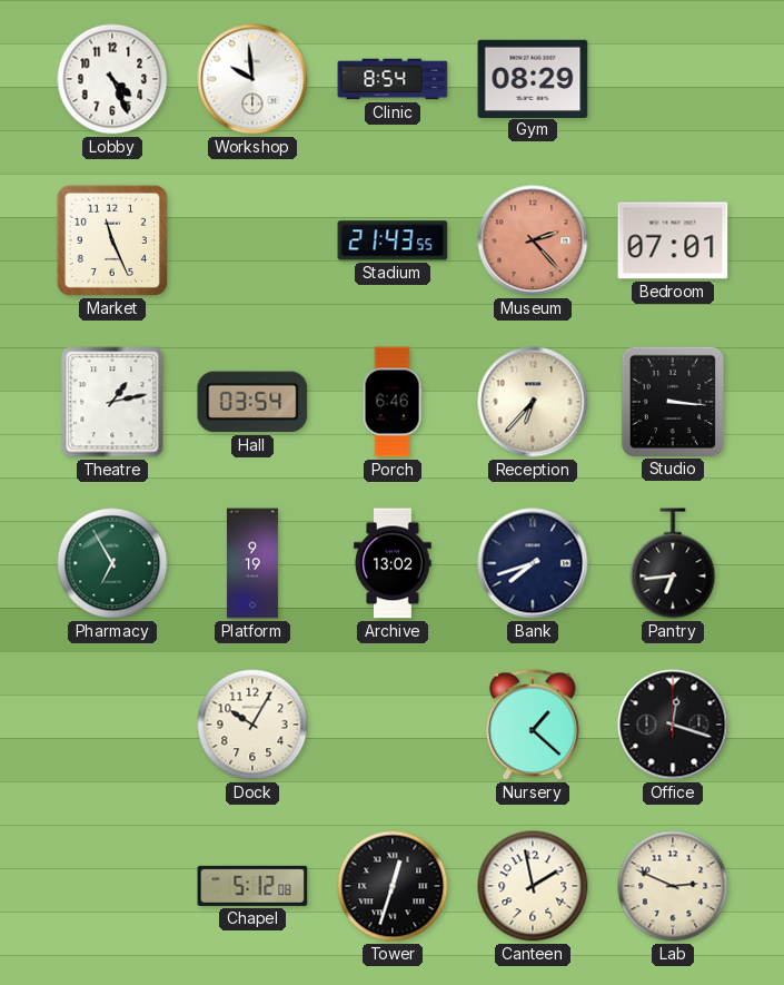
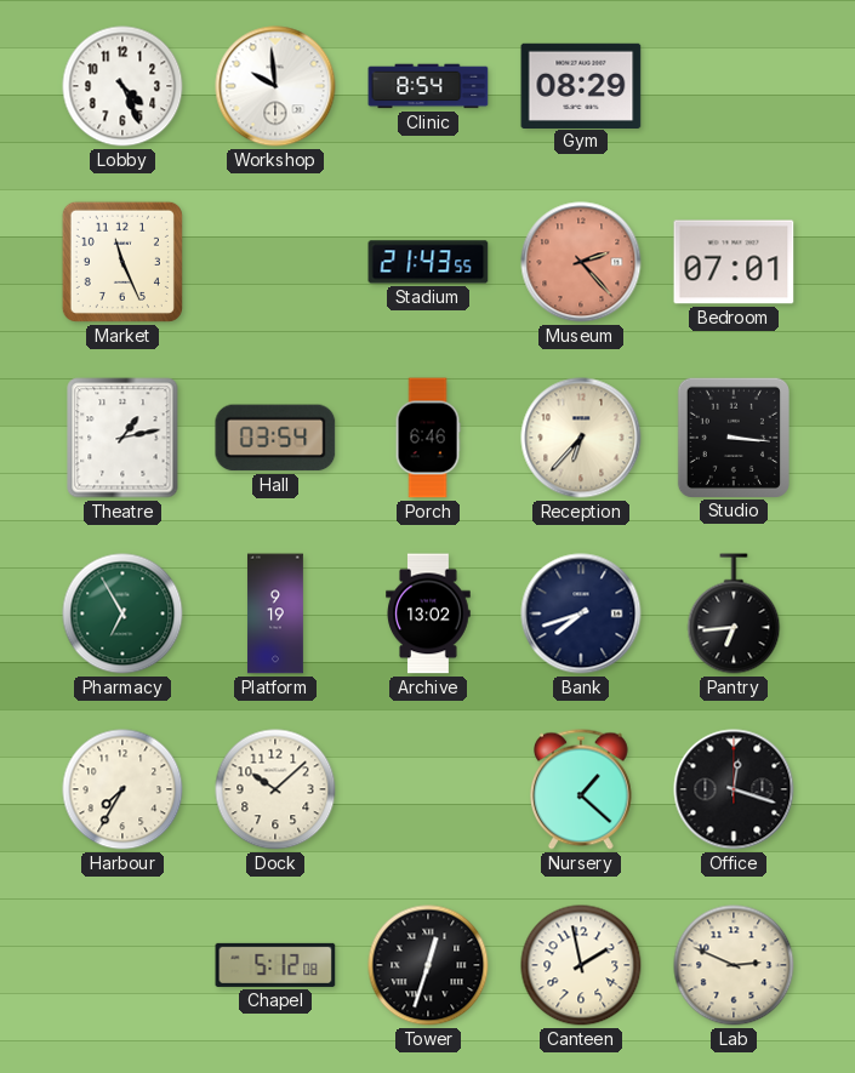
Harbour: none -> 7:35
Dock: 10:05 -> 10:08
